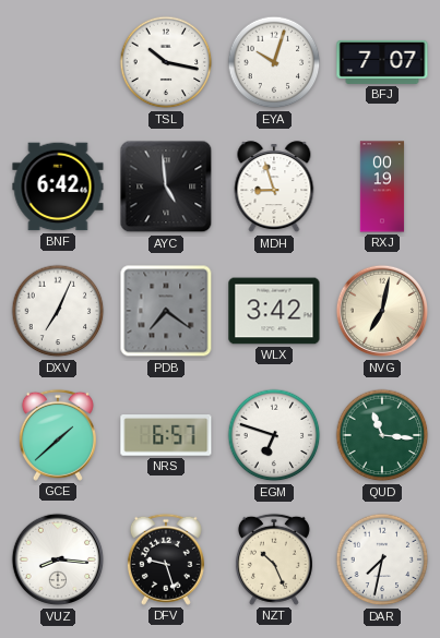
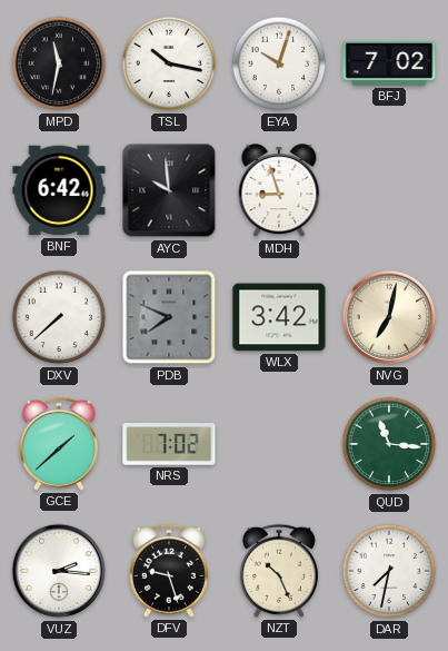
MPD: none -> 11:32
BFJ: 7:07 -> 7:02
AYC: 4:59 -> 9:59
RXJ: 00:19 -> none
DXV: 7:04 -> 7:38
PDB: 7:21 -> 7:49
NRS: 6:57 -> 7:02
EGM: 6:48 -> none
VUZ: 8:16 -> 2:16
